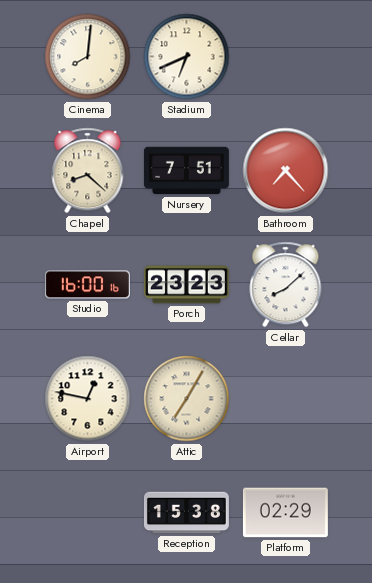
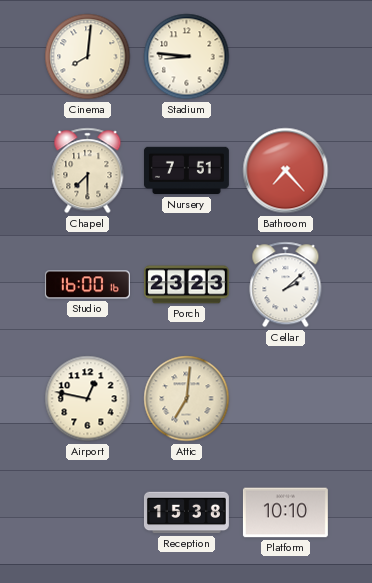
Stadium: 6:41 -> 8:46
Chapel: 8:22 -> 7:30
Cellar: 8:08 -> 2:08
Attic: 7:05 -> 7:01
Platform: 02:29 -> 10:10
